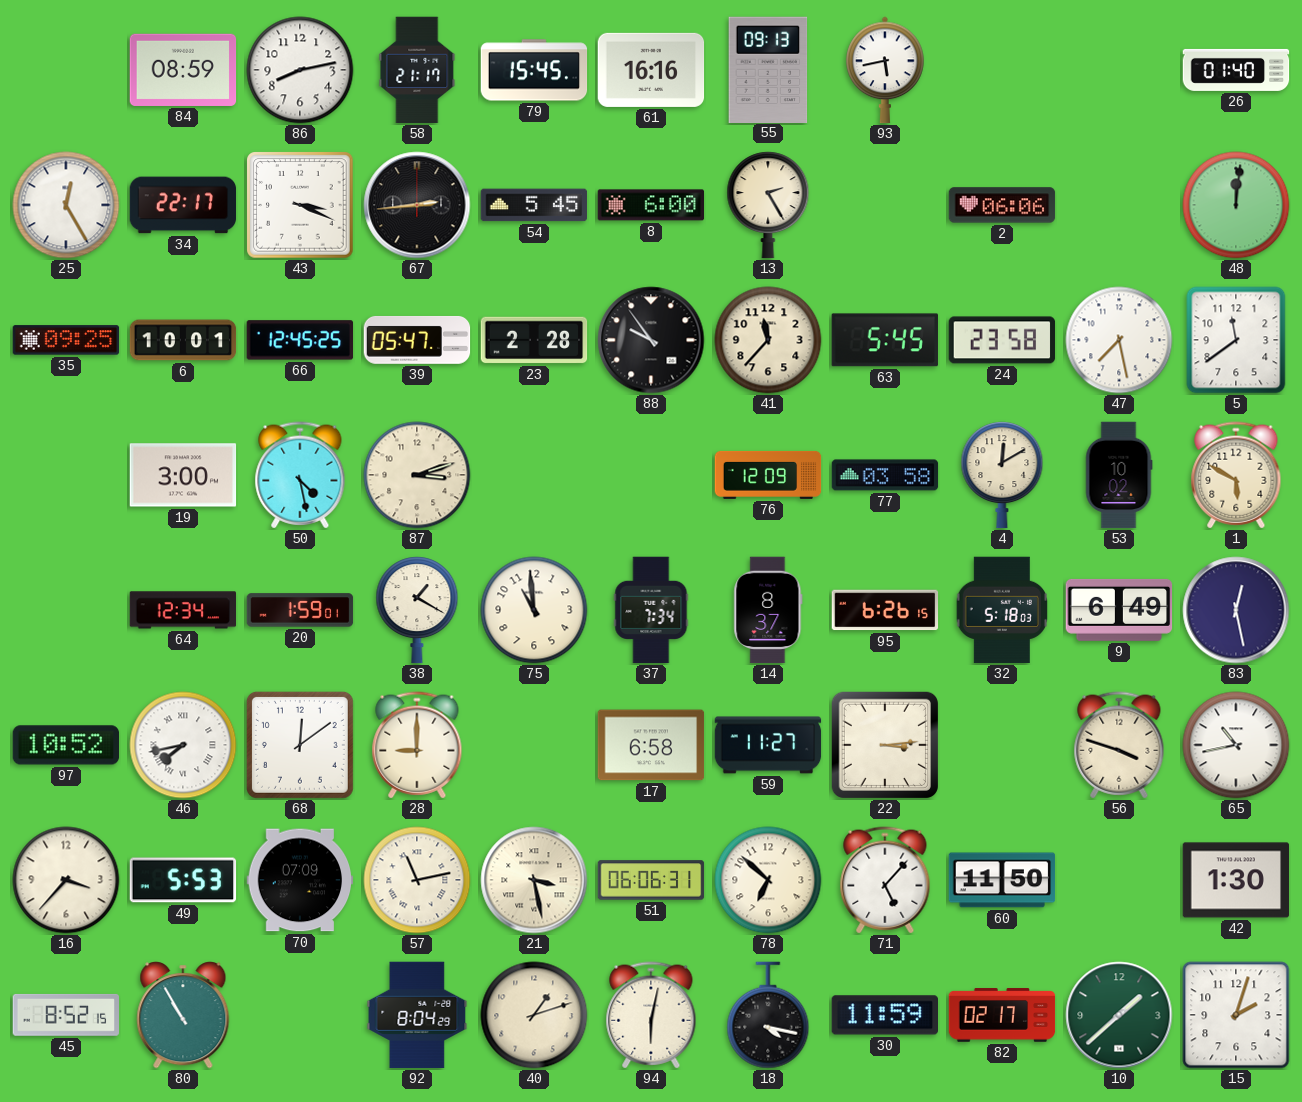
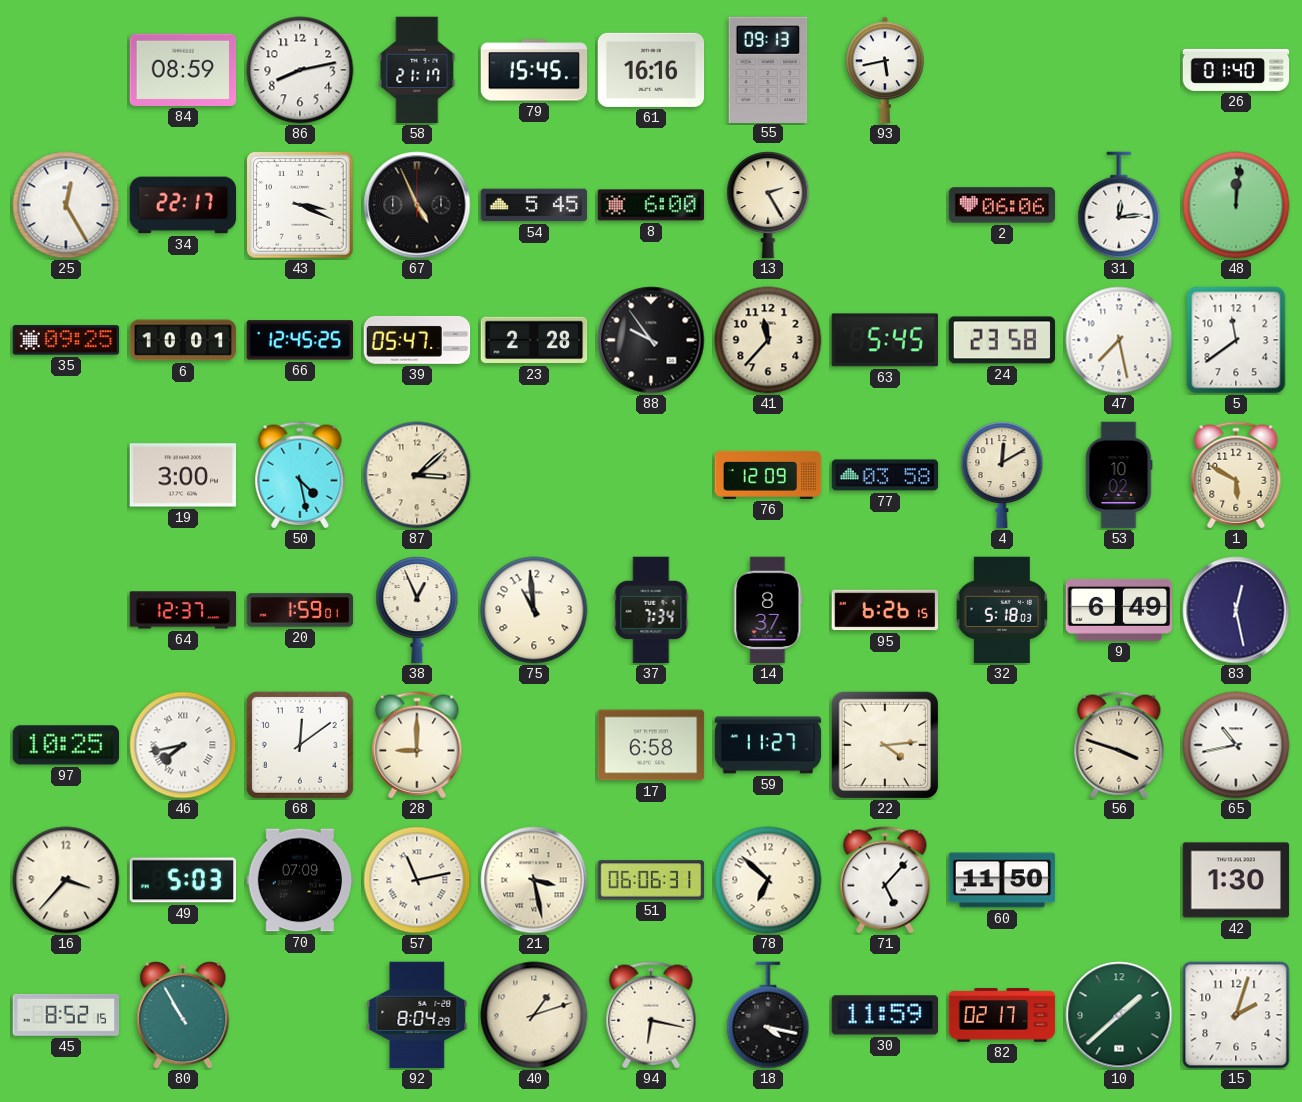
67: 2:44 -> 4:56
31: none -> 12:14
87: 3:12 -> 3:08
64: 12:34 -> 12:37
38: 1:20 -> 12:56
97: 10:52 -> 10:25
22: 3:14 -> 4:14
49: 5:53 -> 5:03
94: 6:02 -> 6:17
